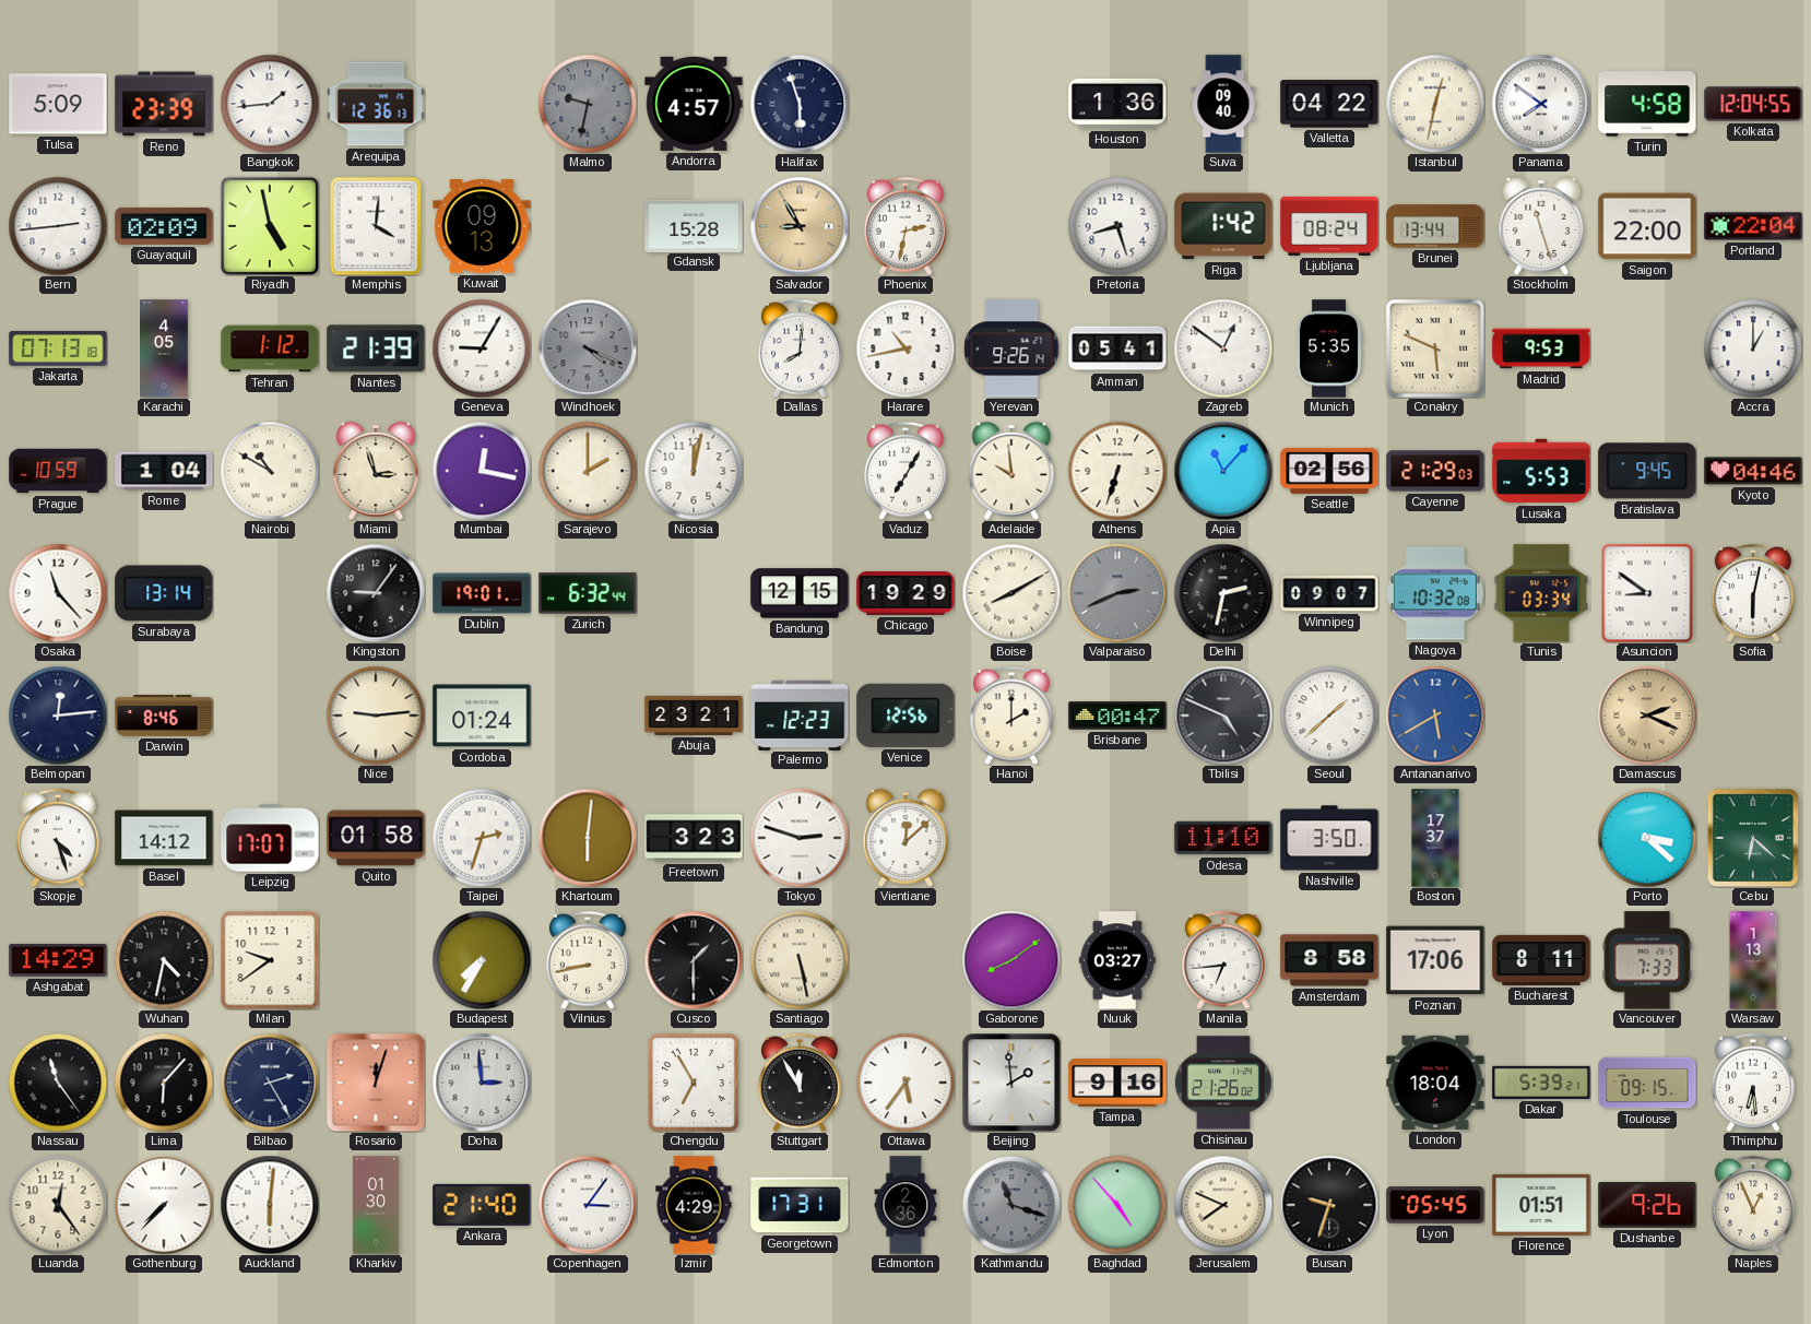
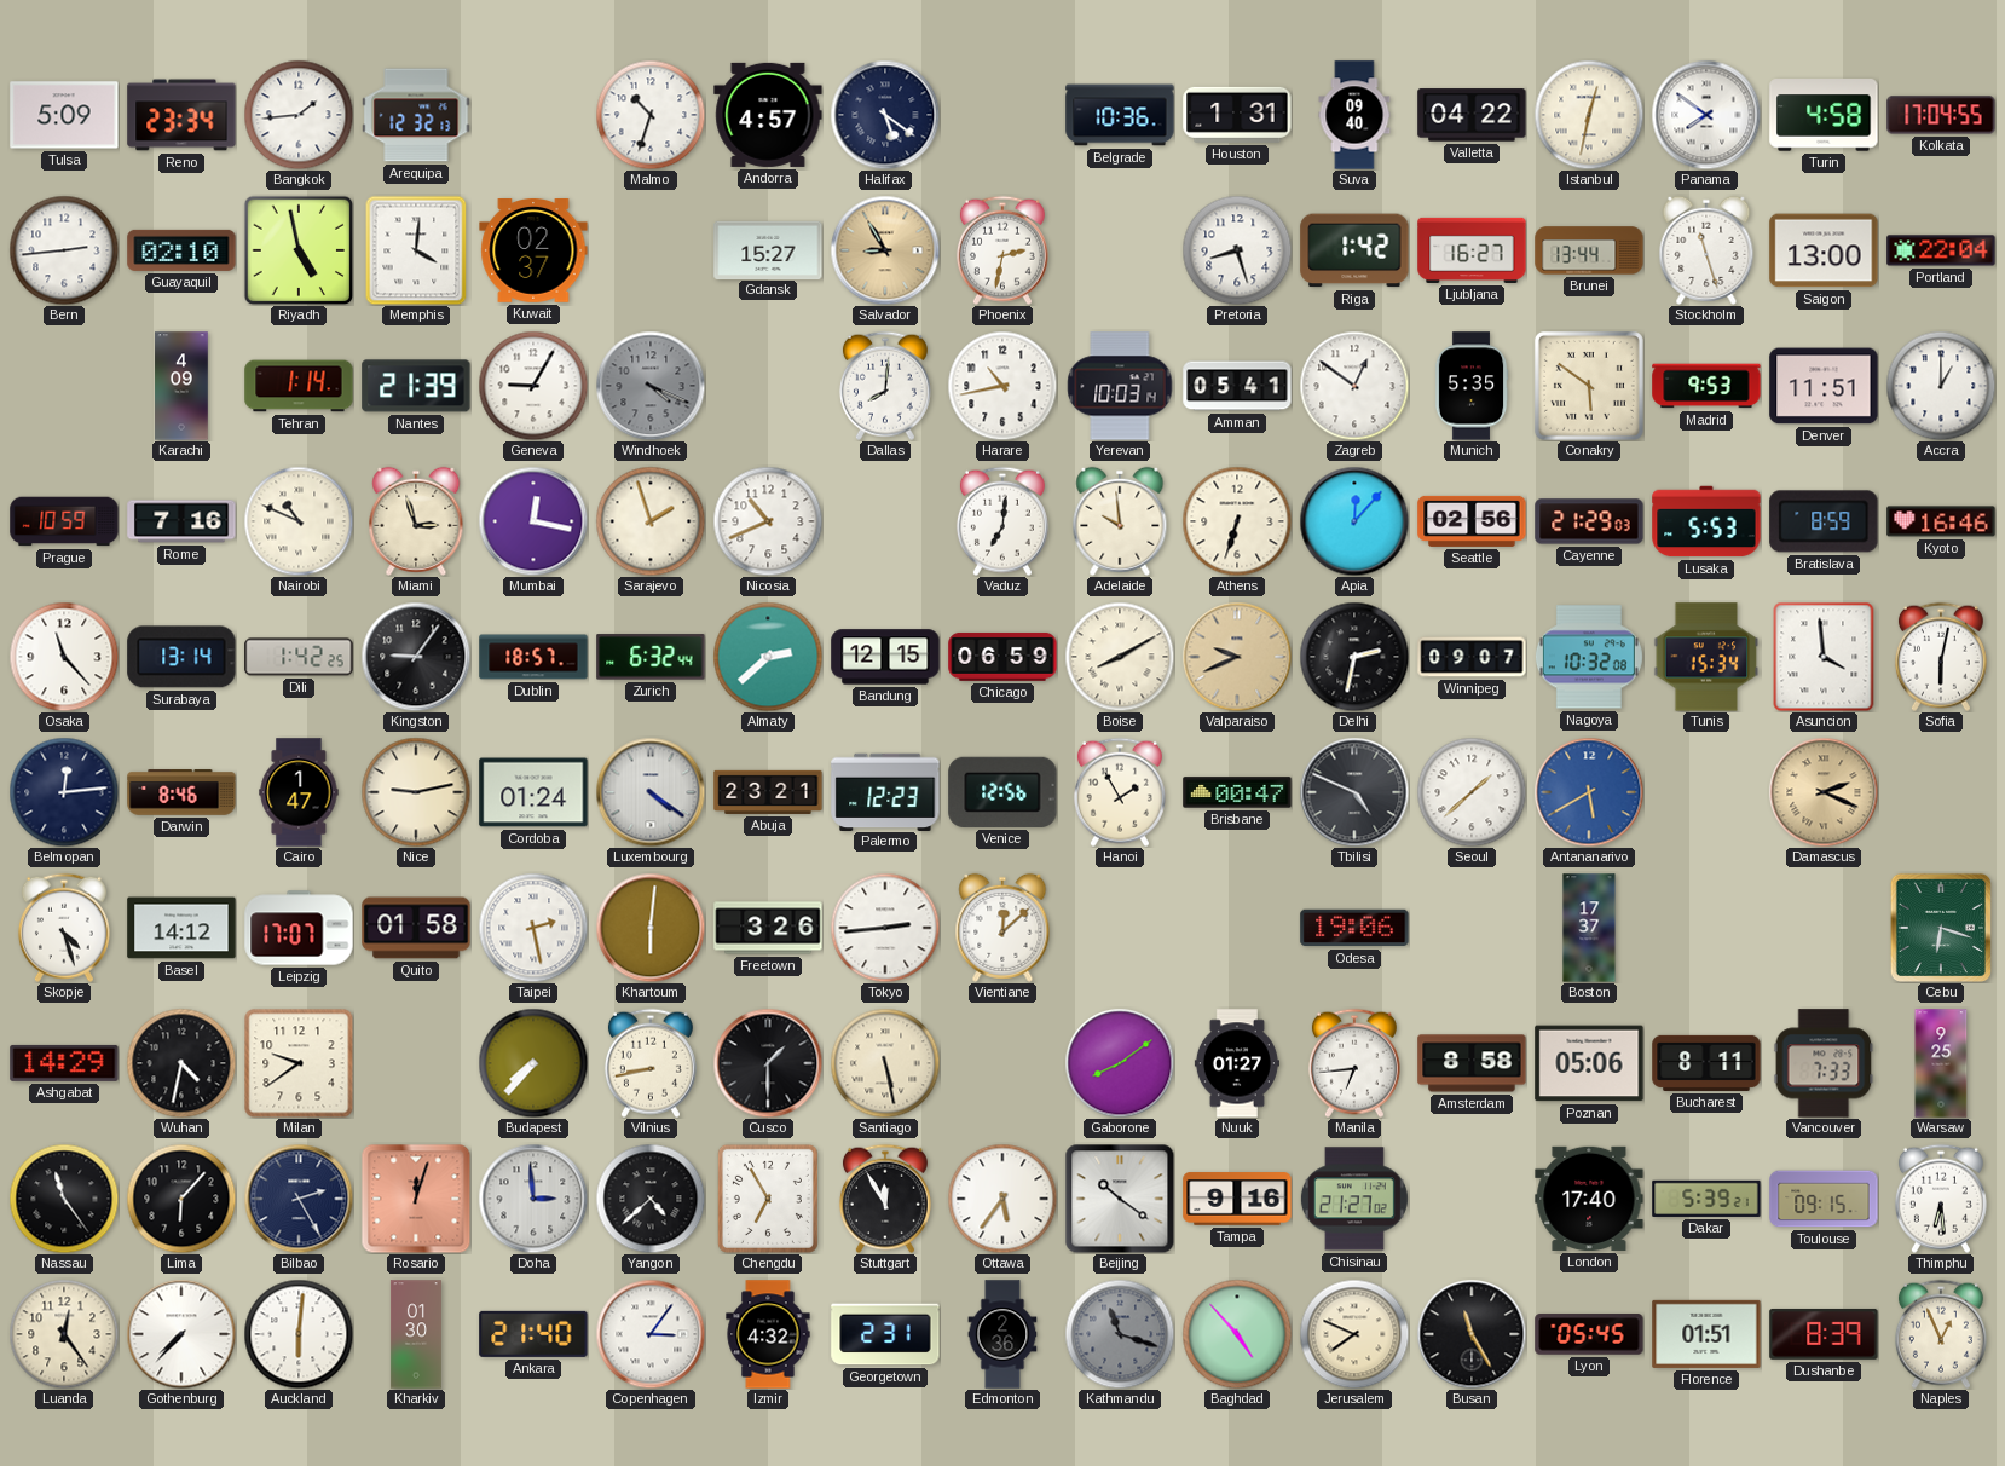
Reno: 23:39 -> 23:34
Arequipa: 12:36 -> 12:32
Malmo: 9:32 -> 10:33
Malmo dial: grey -> white
Halifax: 5:57 -> 5:21
Belgrade: none -> 10:36
Houston: 1:36 -> 1:31
Kolkata: 12:04 -> 17:04
Guayaquil: 02:09 -> 02:10
Kuwait: 09:13 -> 02:37
Gdansk: 15:28 -> 15:27
Ljubljana: 08:24 -> 16:27
Saigon: 22:00 -> 13:00
Jakarta: 07:13 -> none
Karachi: 4:05 -> 4:09
Tehran: 1:12 -> 1:14
Yerevan: 9:26 -> 10:03
Conakry: 5:49 -> 5:51
Denver: none -> 11:51
Rome: 1:04 -> 7:16
Nairobi: 10:50 -> 10:49
Sarajevo: 2:00 -> 1:57
Nicosia: 12:02 -> 10:41
Vaduz: 7:05 -> 7:01
Apia: 11:07 -> 12:07
Bratislava: 9:45 -> 8:59
Kyoto: 04:46 -> 16:46
Dili: none -> 1:42
Dublin: 19:01 -> 18:57
Almaty: none -> 2:38
Chicago: 19:29 -> 06:59
Valparaiso: 2:41 -> 9:41
Valparaiso dial: grey -> champagne
Tunis: 03:34 -> 15:34
Asuncion: 8:51 -> 3:59
Cairo: none -> 1:47
Nice: 9:14 -> 9:13
Luxembourg: none -> 4:21
Hanoi: 2:00 -> 1:55
Taipei: 2:33 -> 2:28
Freetown: 3:23 -> 3:26
Tokyo: 2:48 -> 2:44
Odesa: 11:10 -> 19:06
Nashville: 3:50 -> none
Porto: 3:22 -> none
Cebu: 6:22 -> 6:18
Budapest: 7:35 -> 7:37
Nuuk: 03:27 -> 01:27
Poznan: 17:06 -> 05:06
Warsaw: 1:13 -> 9:25
Yangon: none -> 4:38
Beijing: 1:59 -> 10:21
Chisinau: 21:26 -> 21:27
London: 18:04 -> 17:40
Izmir: 4:29 -> 4:32
Georgetown: 17:31 -> 2:31
Busan: 9:33 -> 11:25
Dushanbe: 9:26 -> 8:39
